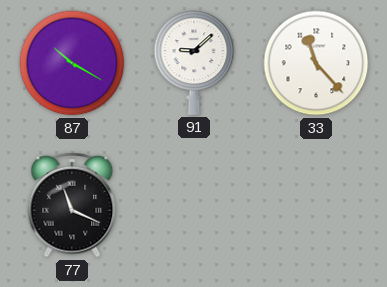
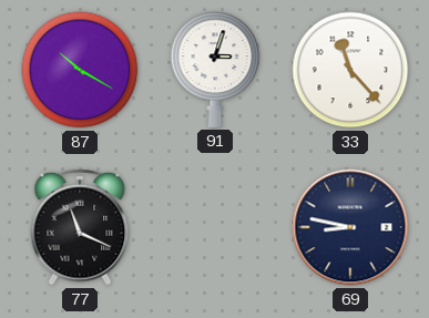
91: 9:08 -> 3:03
69: none -> 8:47
